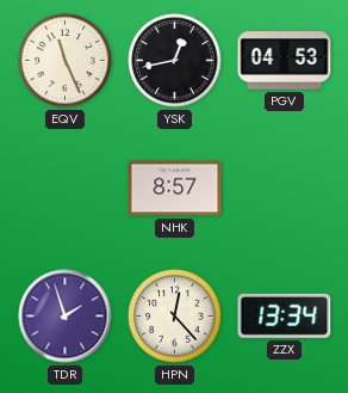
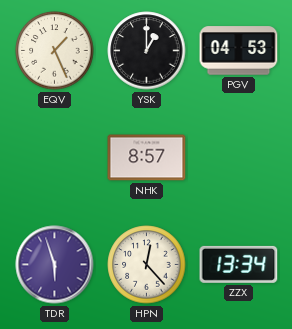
EQV: 11:26 -> 1:26
YSK: 12:43 -> 1:00
TDR: 1:57 -> 5:57
